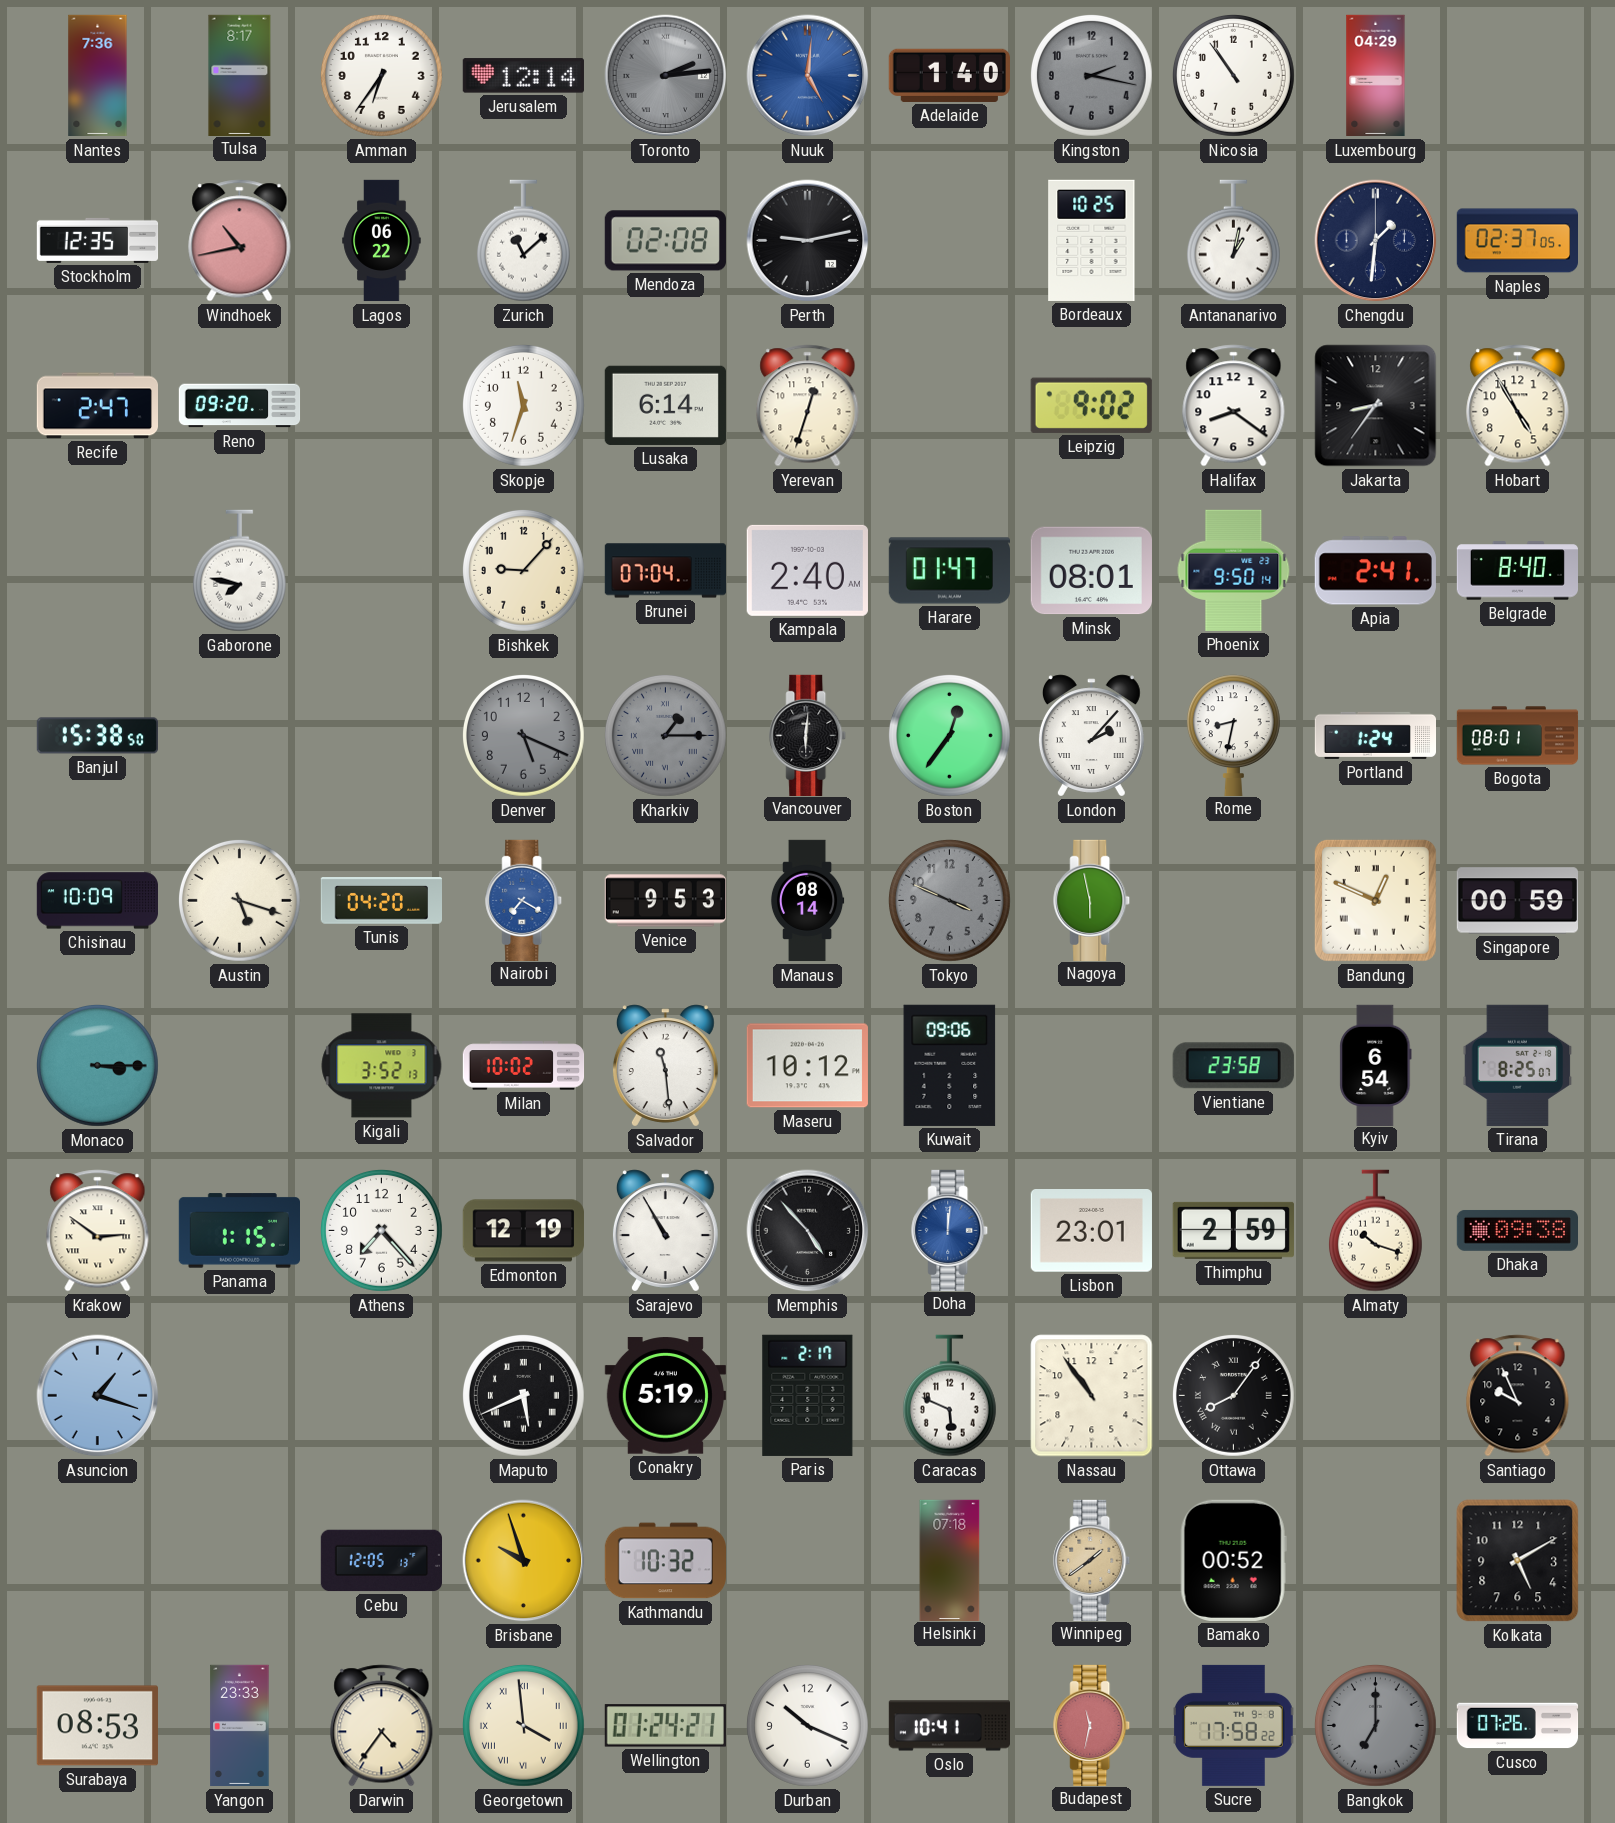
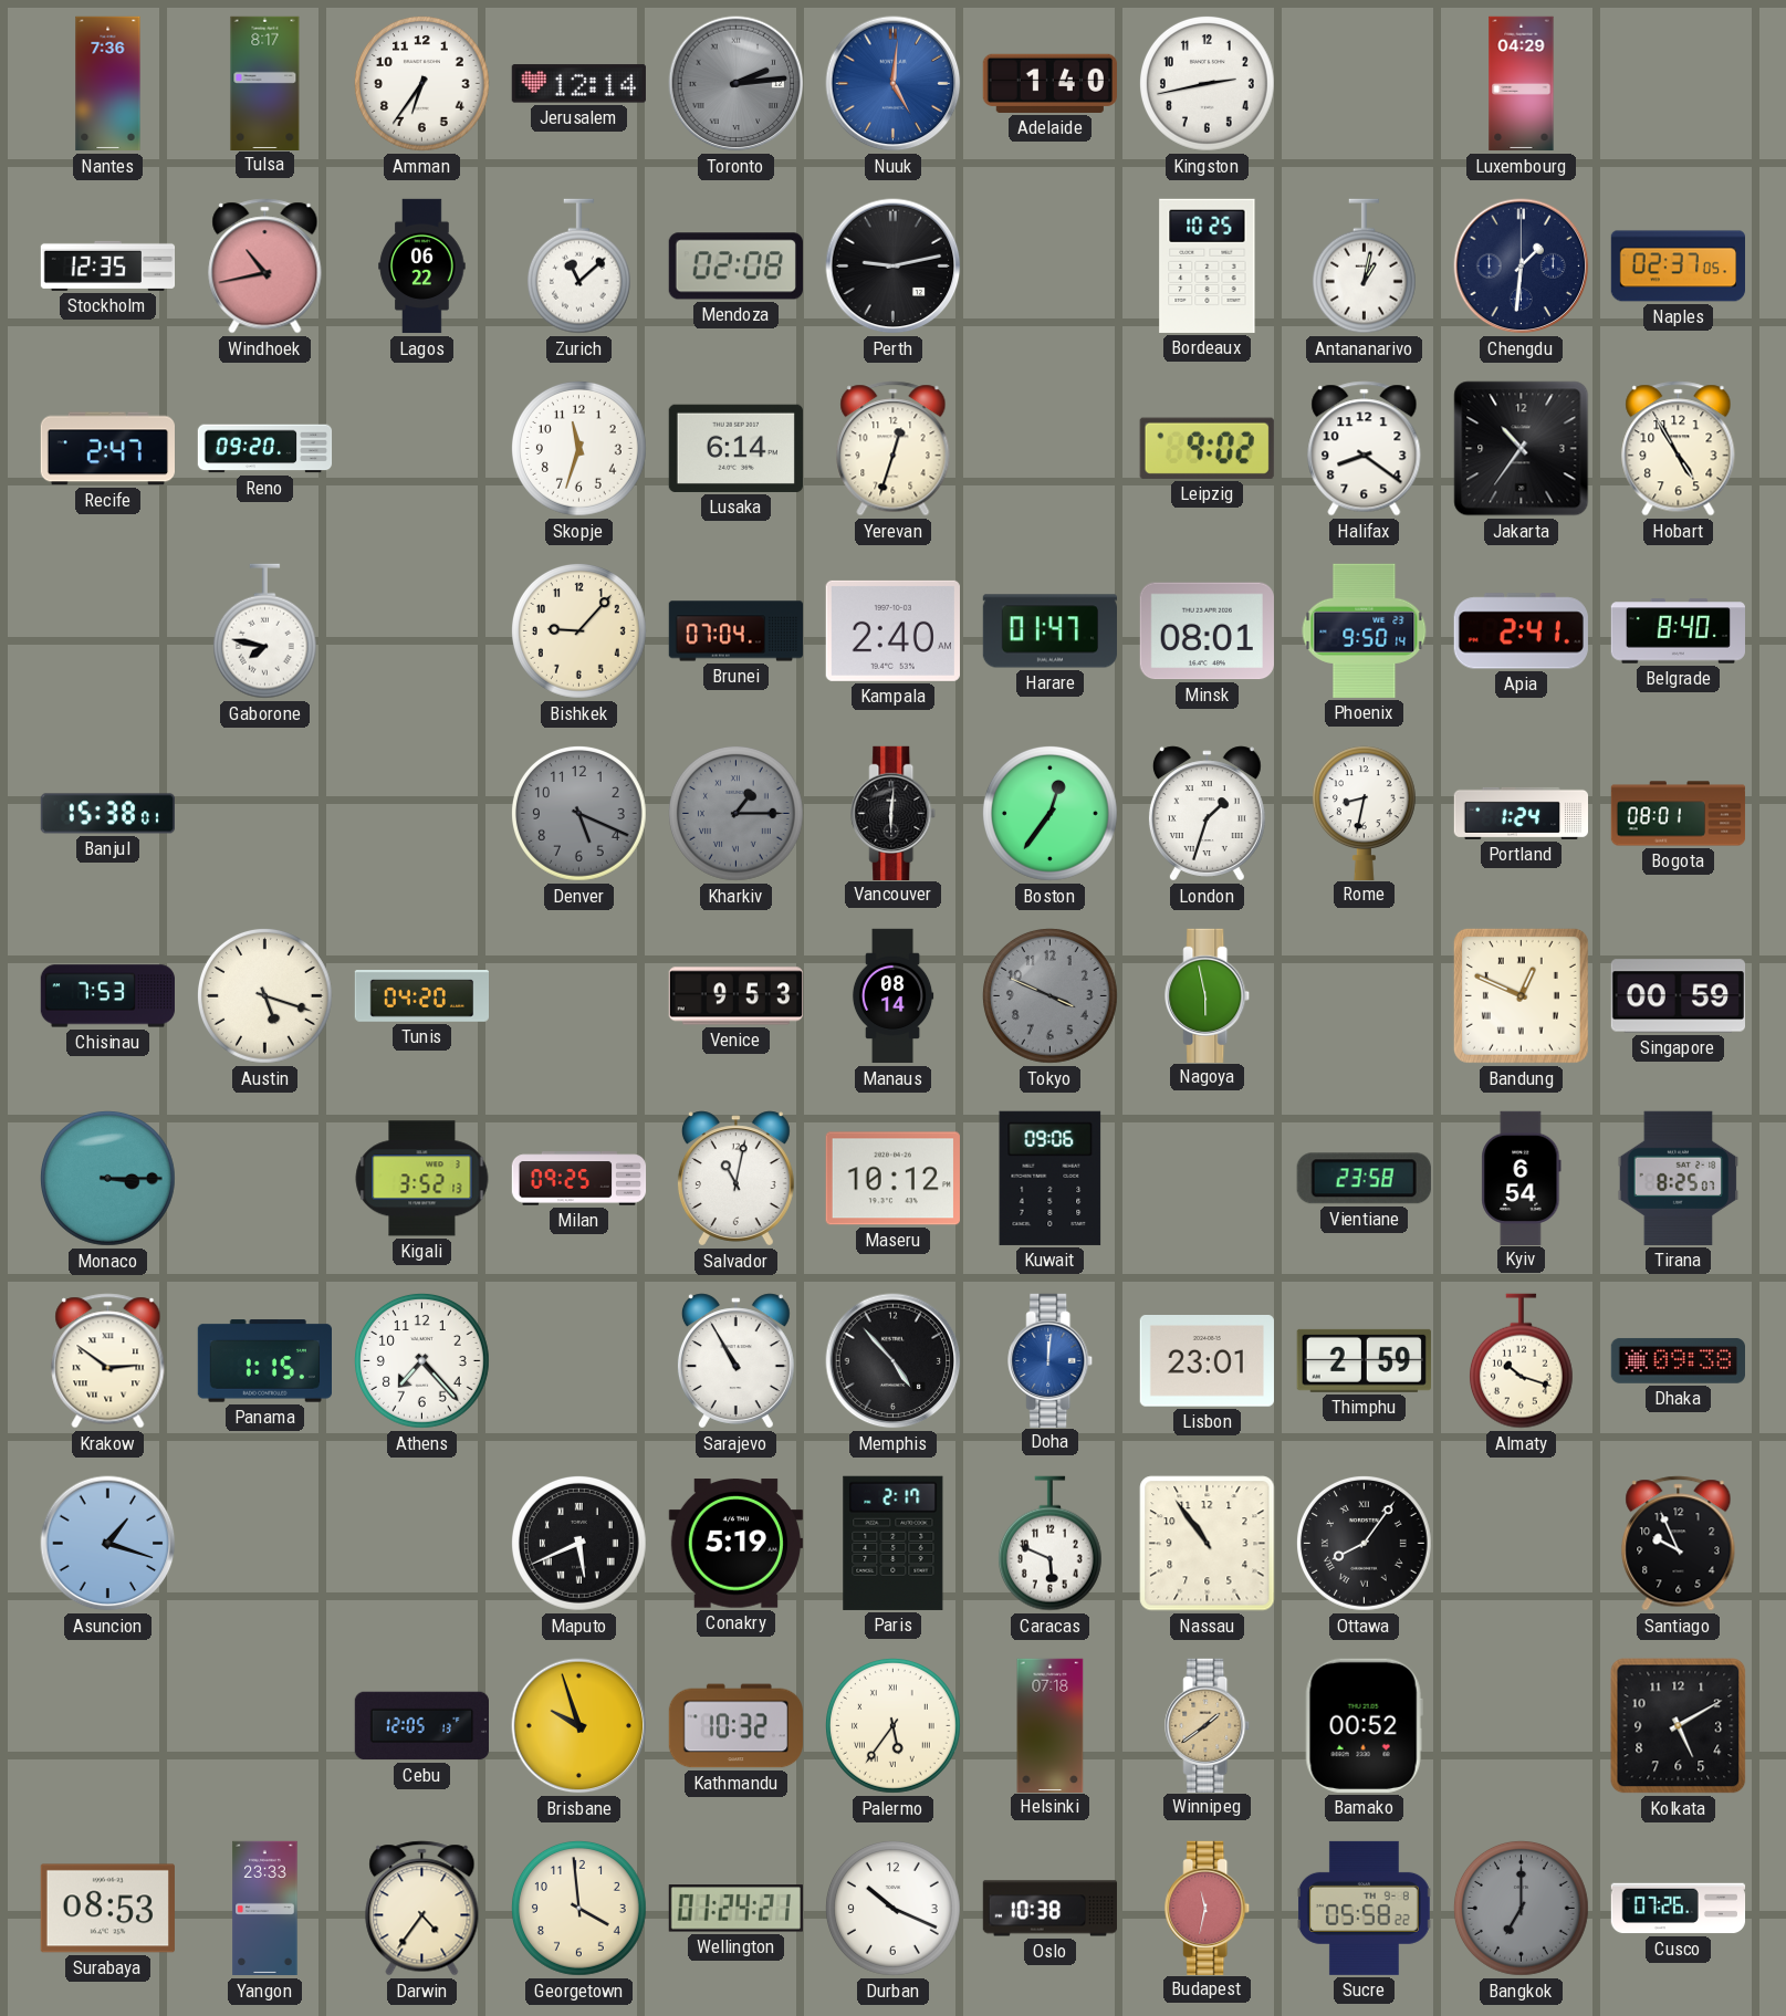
Kingston: 2:17 -> 2:43
Kingston dial: grey -> white
Nicosia: 10:54 -> none
Jakarta: 8:36 -> 10:36
Banjul: 15:38:50 -> 15:38:01
London: 2:07 -> 1:33
Chisinau: 10:09 -> 7:53
Nairobi: 7:20 -> none
Milan: 10:02 -> 09:25
Salvador: 11:29 -> 11:02
Edmonton: 12:19 -> none
Palermo: none -> 5:36
Georgetown numerals: Roman -> Arabic
Oslo: 10:41 -> 10:38
Sucre: 17:58 -> 05:58
